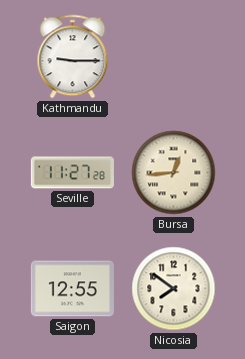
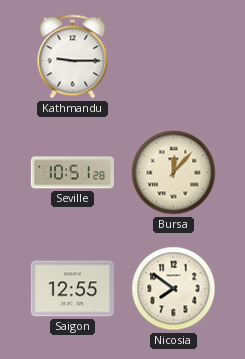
Seville: 11:27 -> 10:51
Bursa: 12:44 -> 12:07
